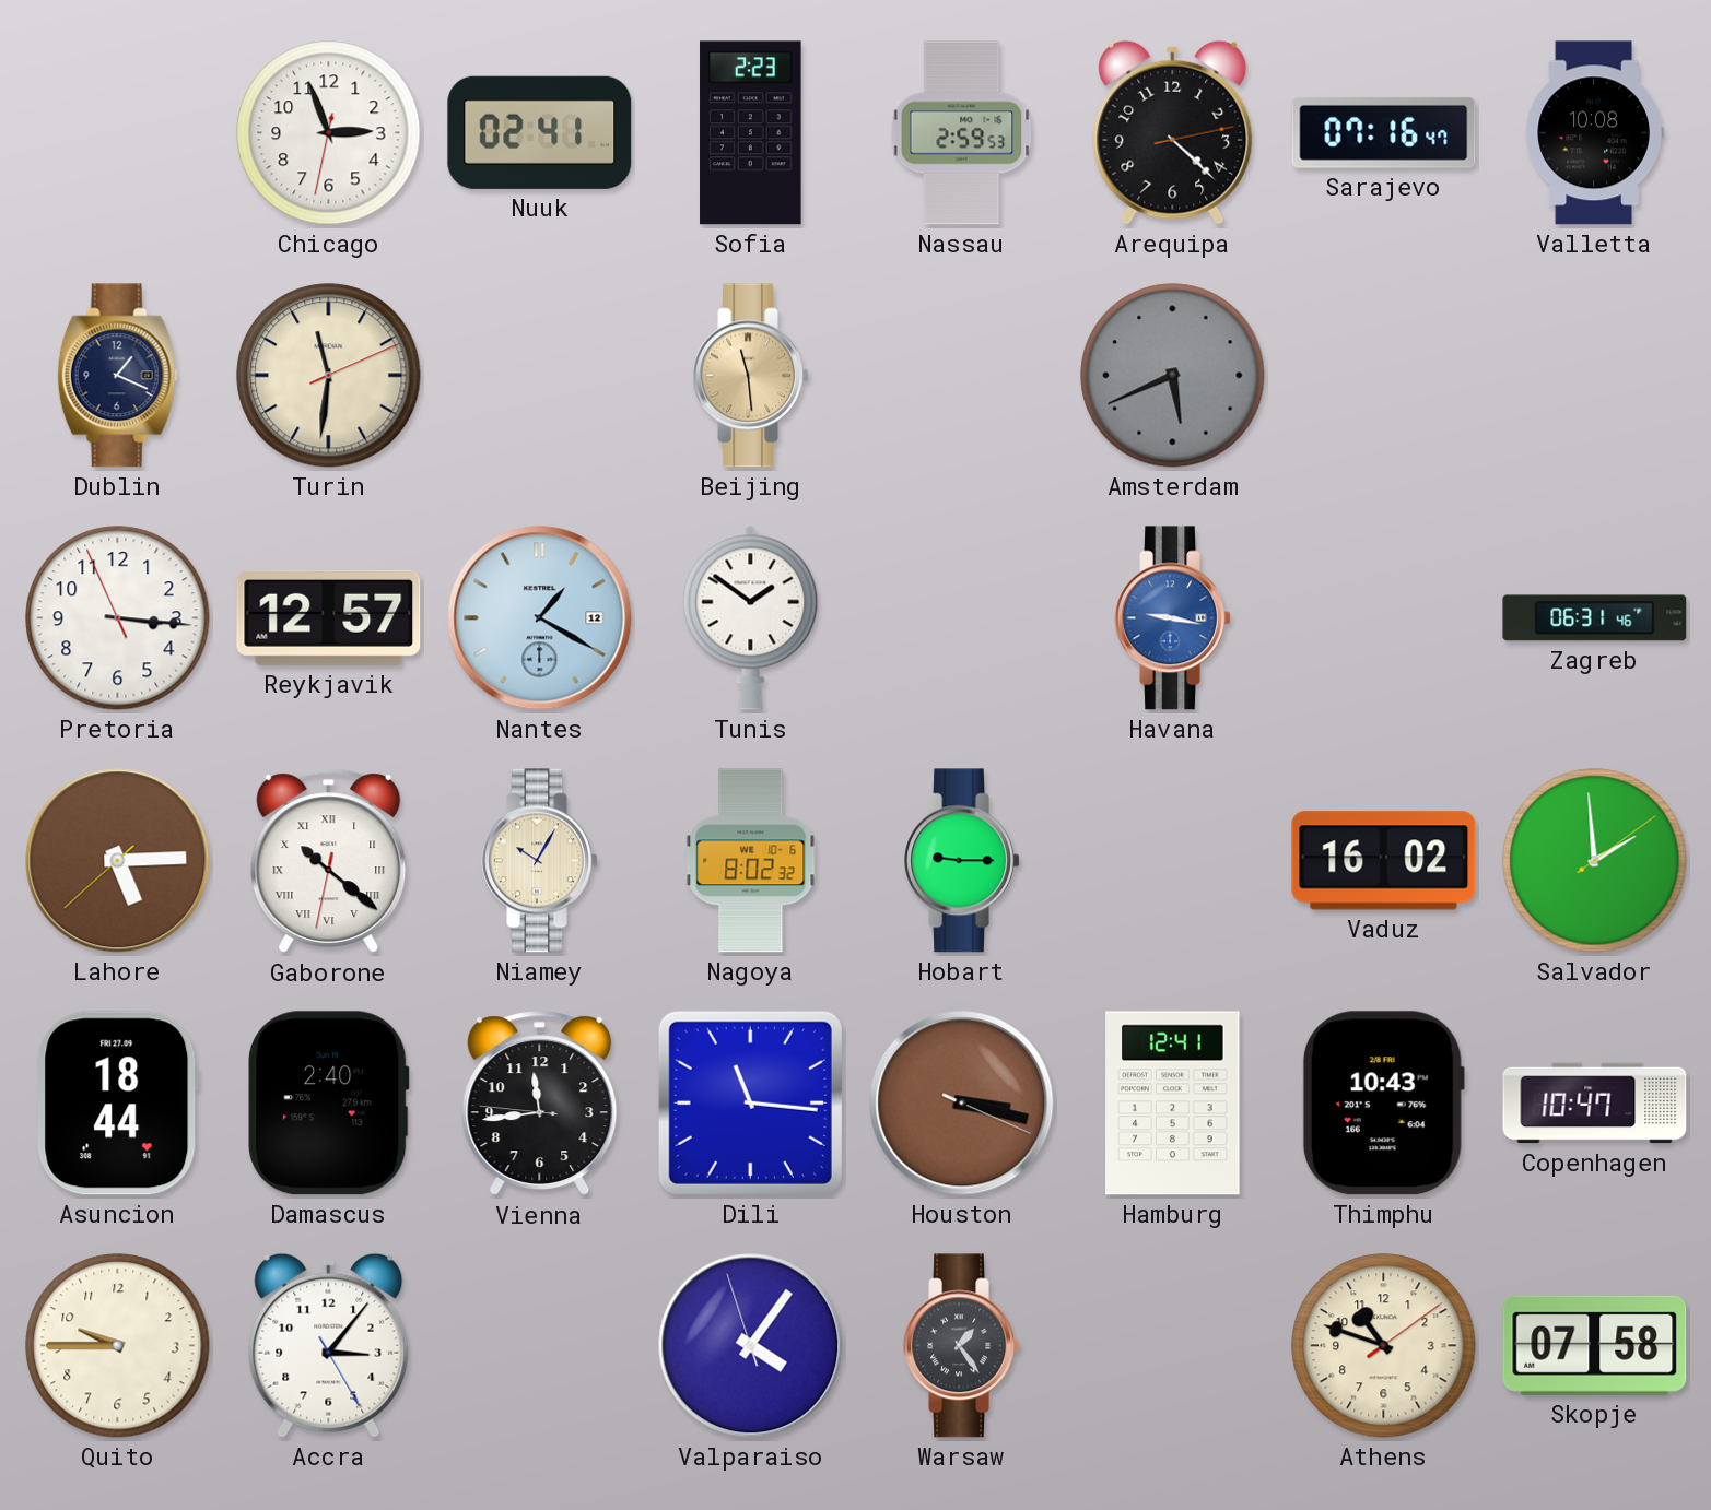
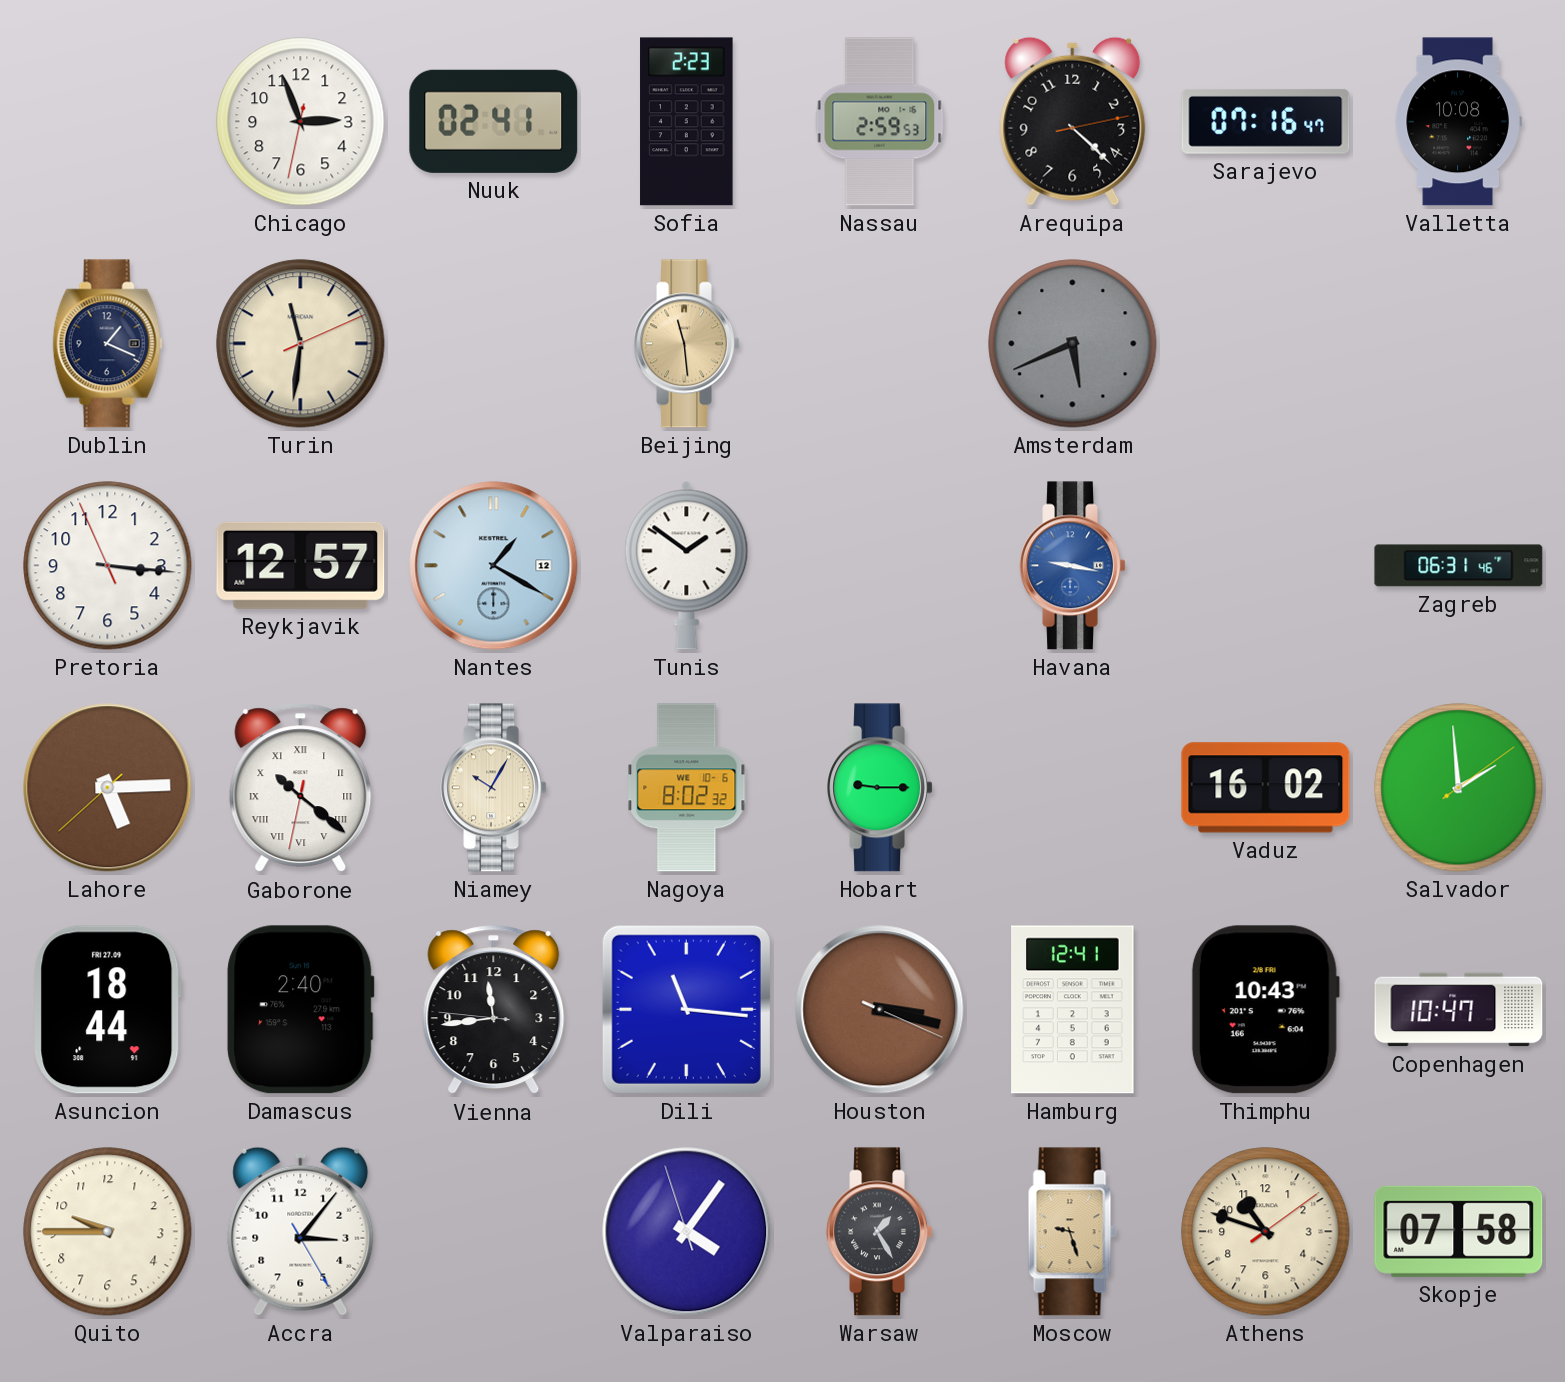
Warsaw: 1:24 -> 1:25
Moscow: none -> 9:27
